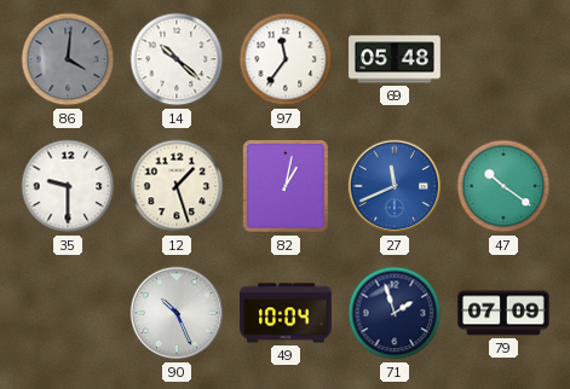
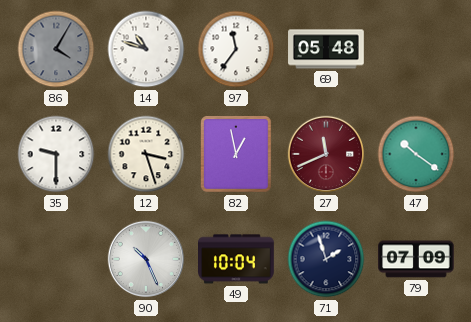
86: 4:01 -> 4:05
14: 10:22 -> 10:48
12: 1:27 -> 3:27
82: 1:02 -> 12:58
27 dial: blue -> burgundy
